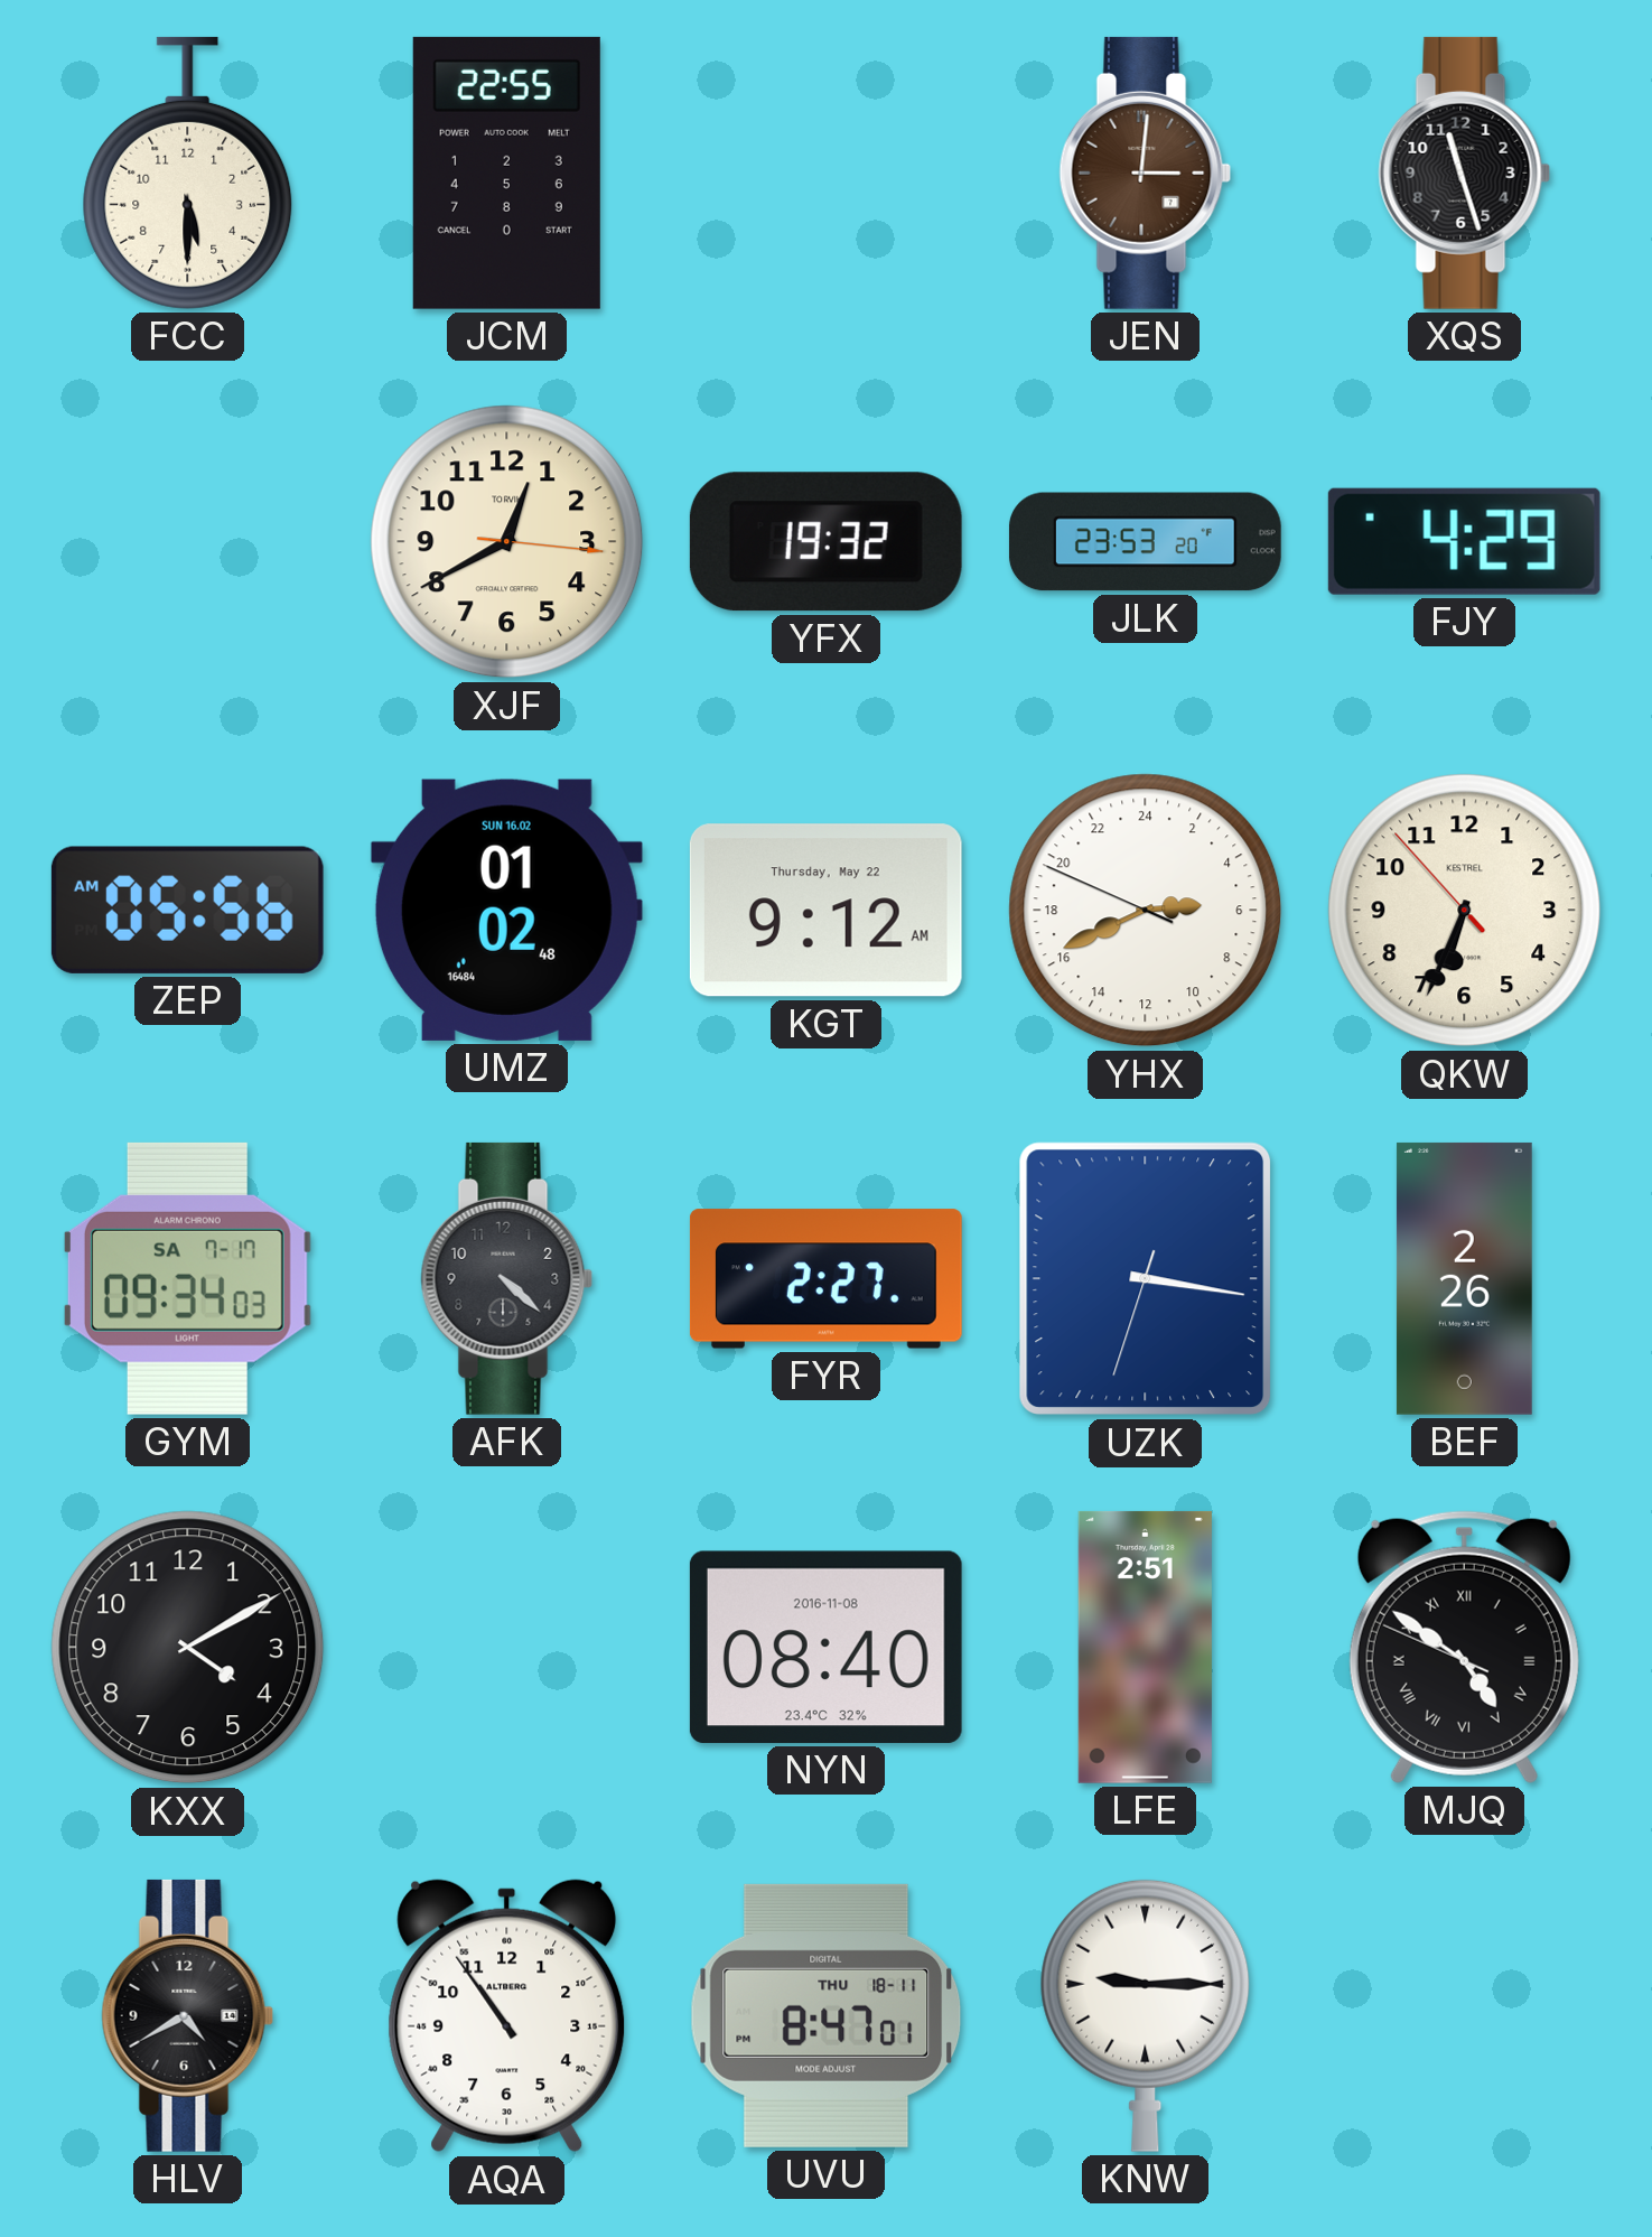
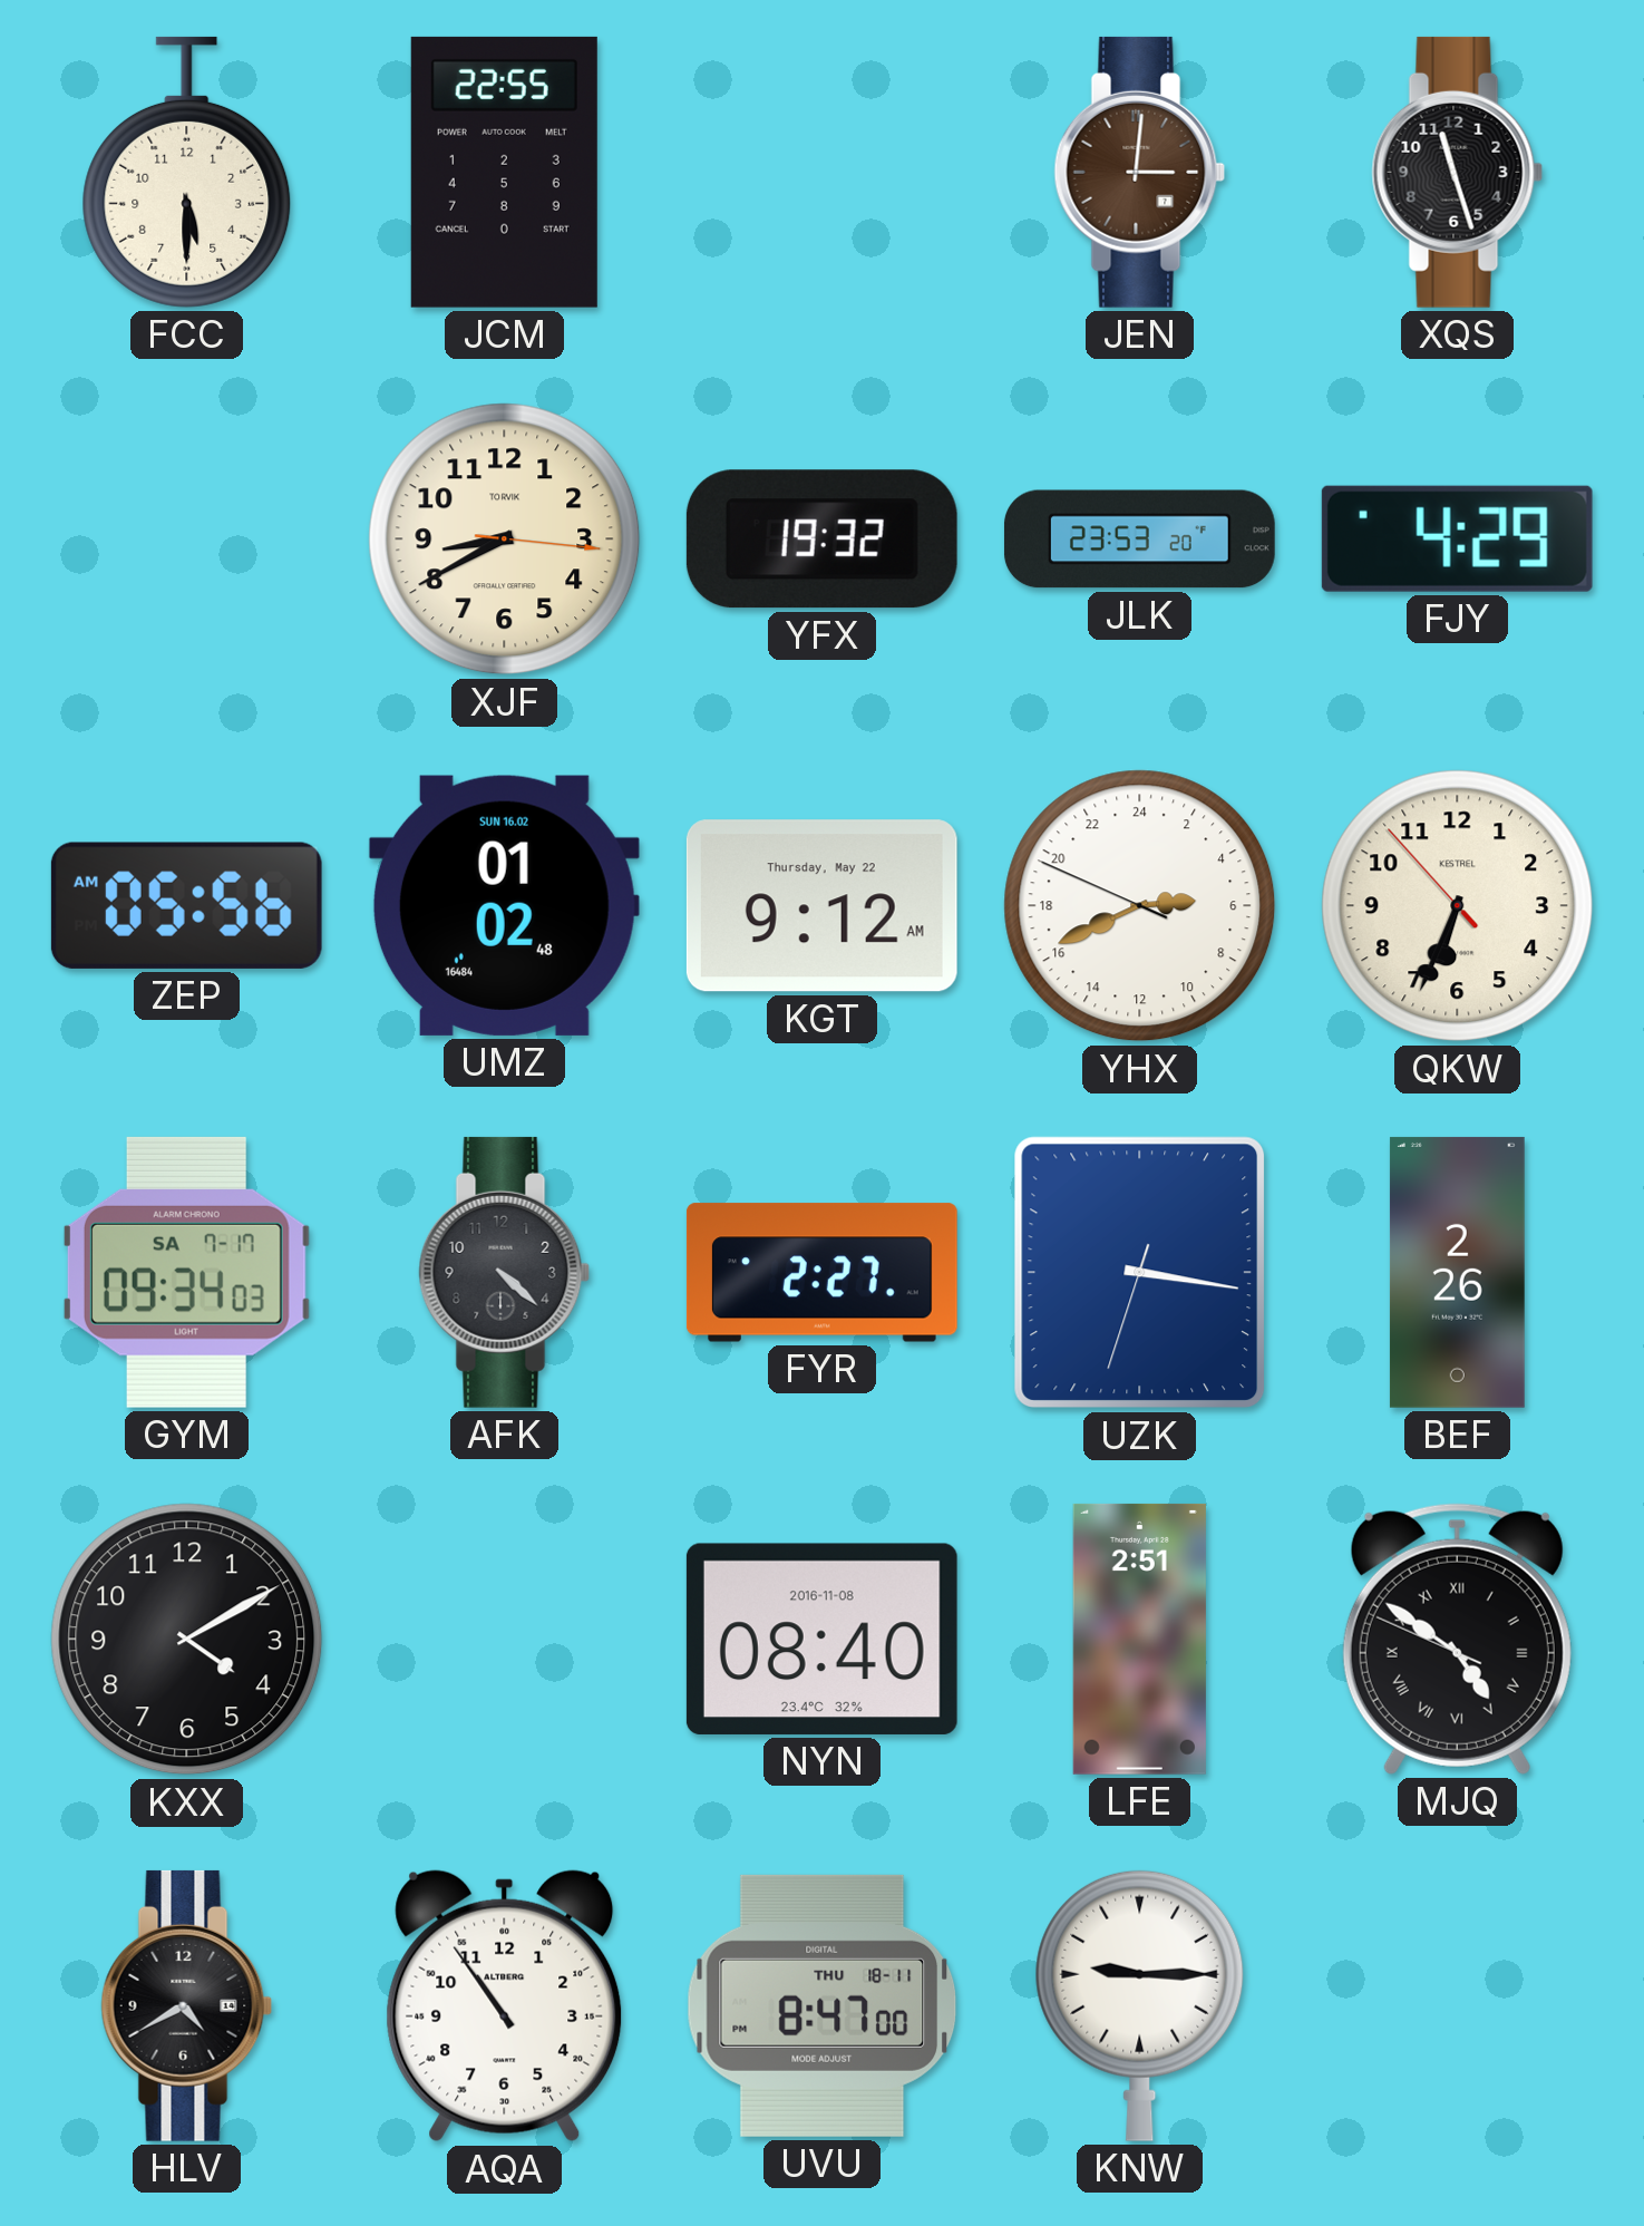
XJF: 12:40 -> 8:40
UVU: 8:47:01 -> 8:47:00
